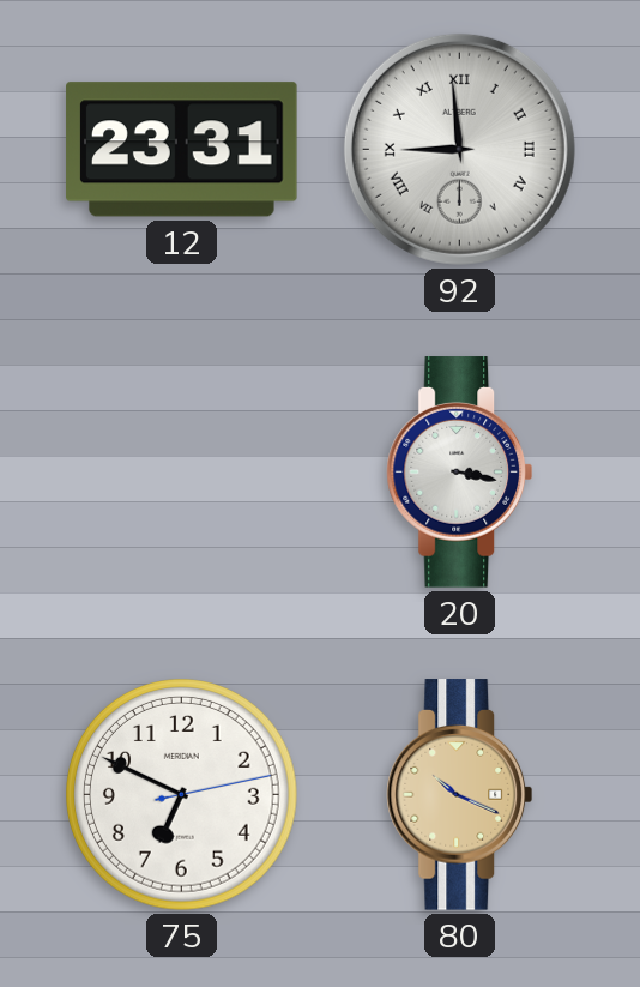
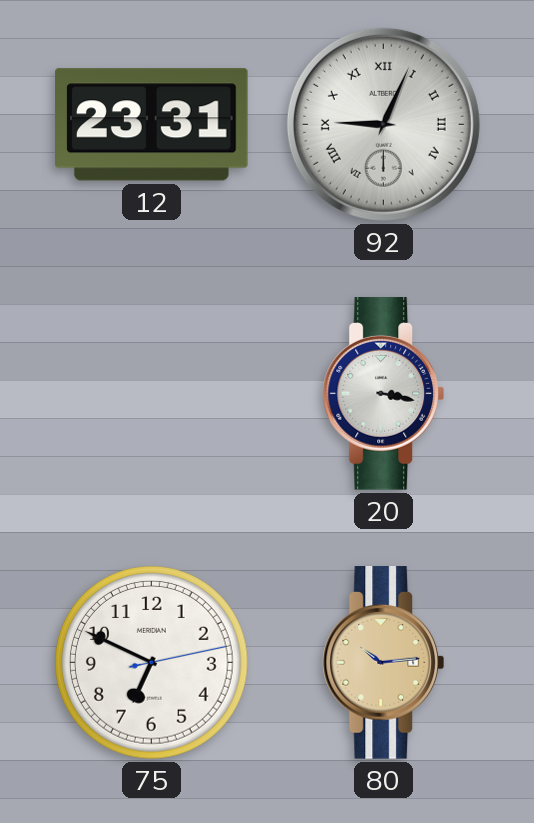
92: 8:59 -> 9:04
80: 10:19 -> 10:14
